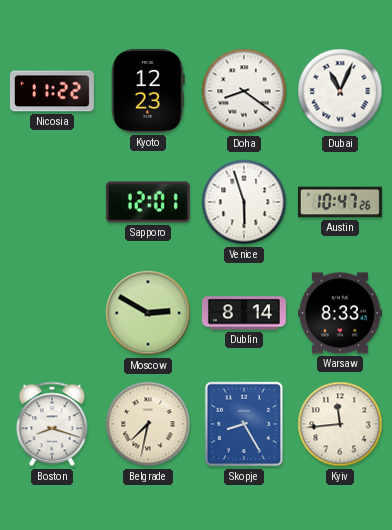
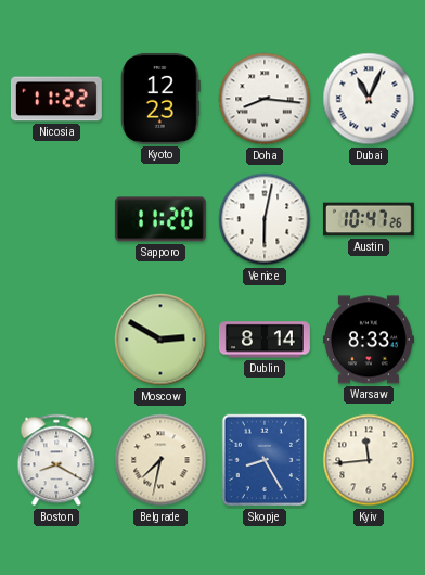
Doha: 8:21 -> 8:16
Sapporo: 12:01 -> 11:20
Venice: 5:57 -> 6:02
Boston: 8:18 -> 8:20
